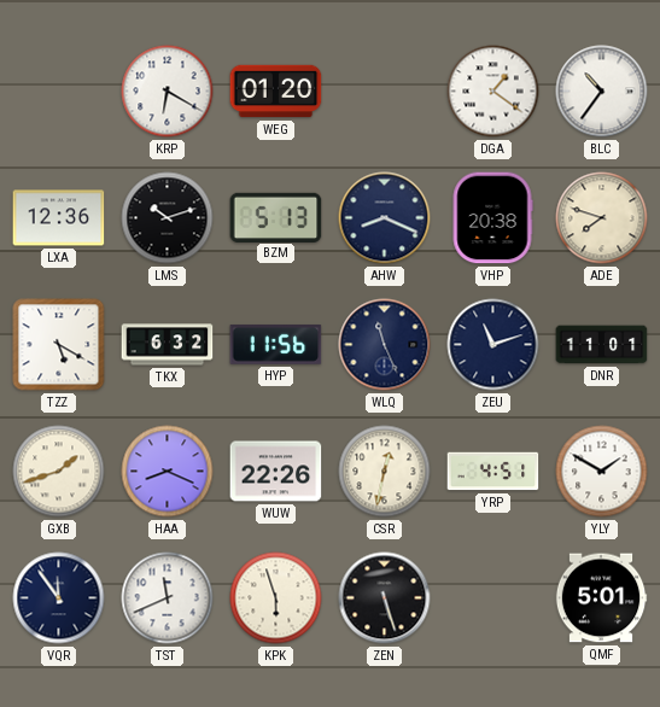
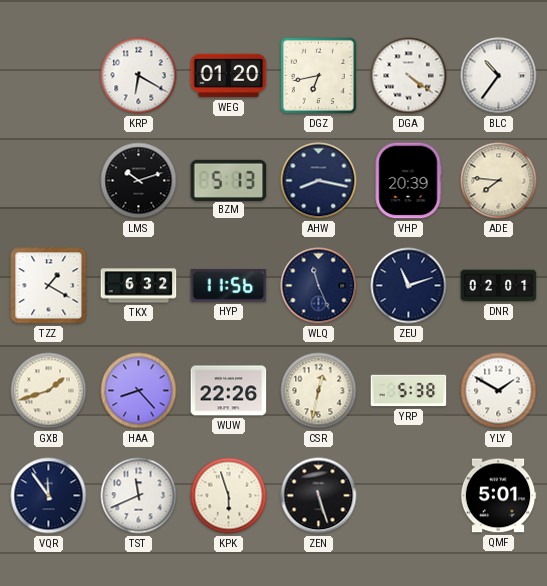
DGZ: none -> 6:43
DGA: 1:21 -> 4:21
LXA: 12:36 -> none
AHW: 8:19 -> 8:17
VHP: 20:38 -> 20:39
ADE: 7:48 -> 7:46
TZZ: 5:20 -> 1:20
DNR: 11:01 -> 02:01
HAA: 8:19 -> 8:23
YRP: 4:51 -> 5:38
